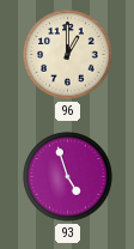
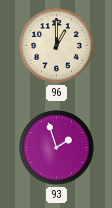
93: 4:57 -> 1:57
